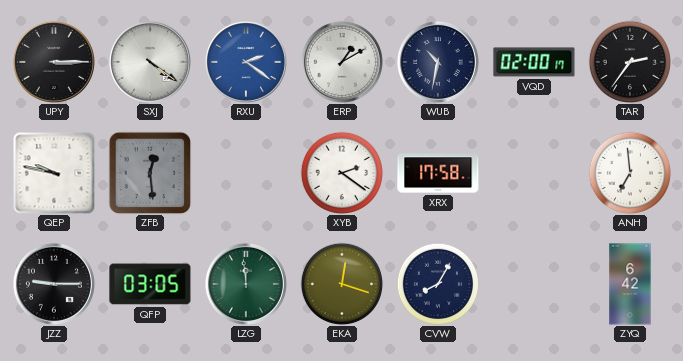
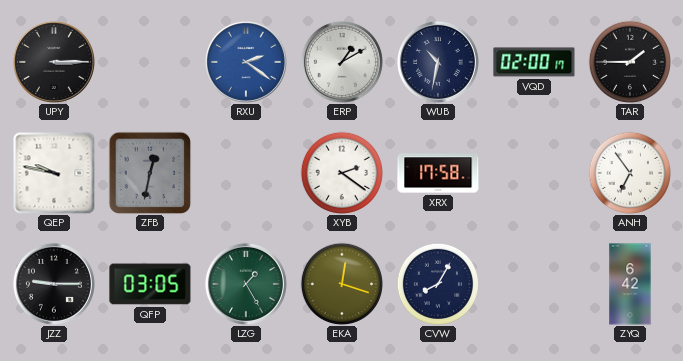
SXJ: 4:21 -> none
TAR: 2:36 -> 1:45
ZFB: 12:29 -> 12:32
ANH: 6:59 -> 6:54
LZG: 11:59 -> 1:25
